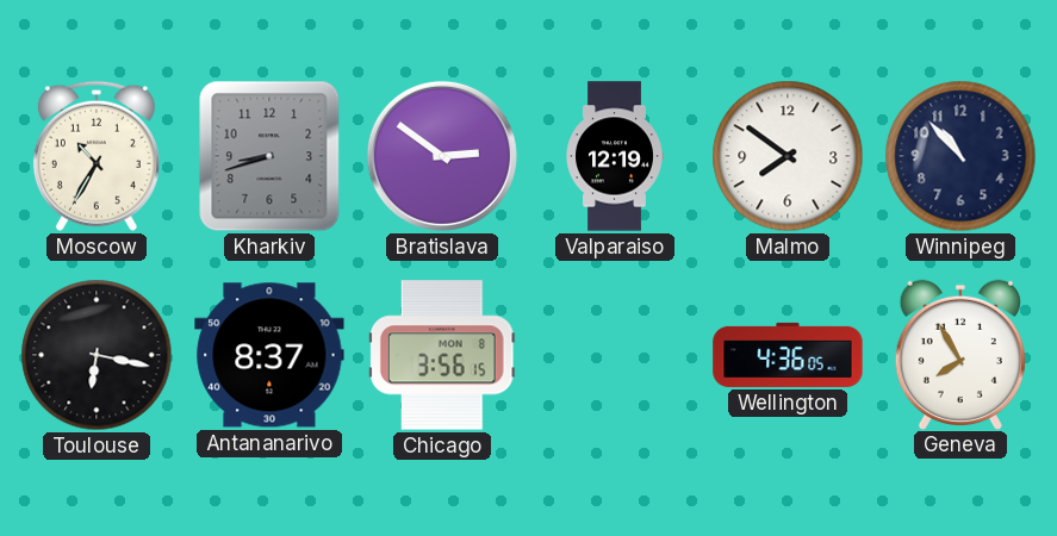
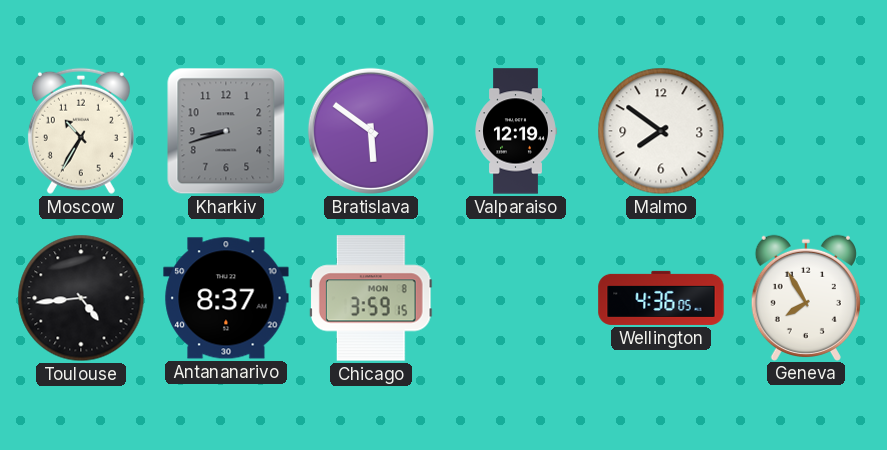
Bratislava: 2:51 -> 5:51
Winnipeg: 10:53 -> none
Toulouse: 6:17 -> 4:44
Chicago: 3:56 -> 3:59
